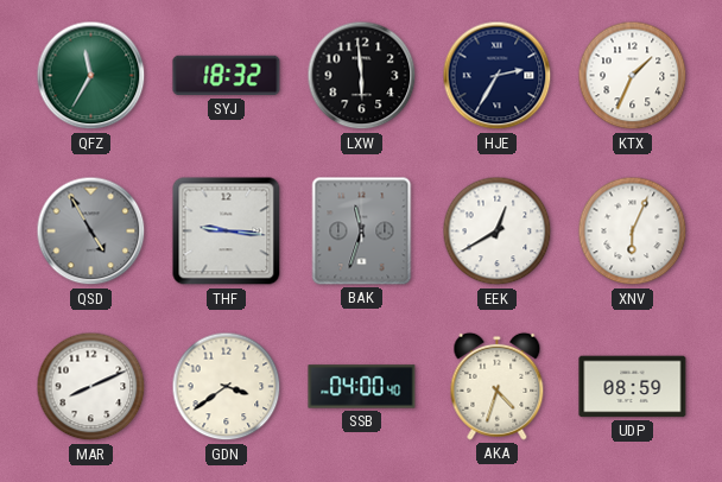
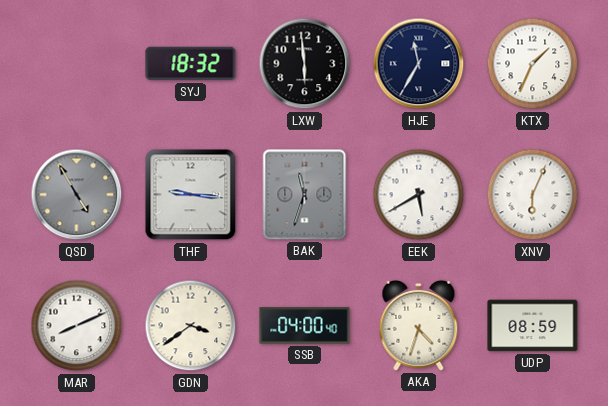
QFZ: 11:35 -> none
HJE: 2:35 -> 11:35
EEK: 12:40 -> 5:40
